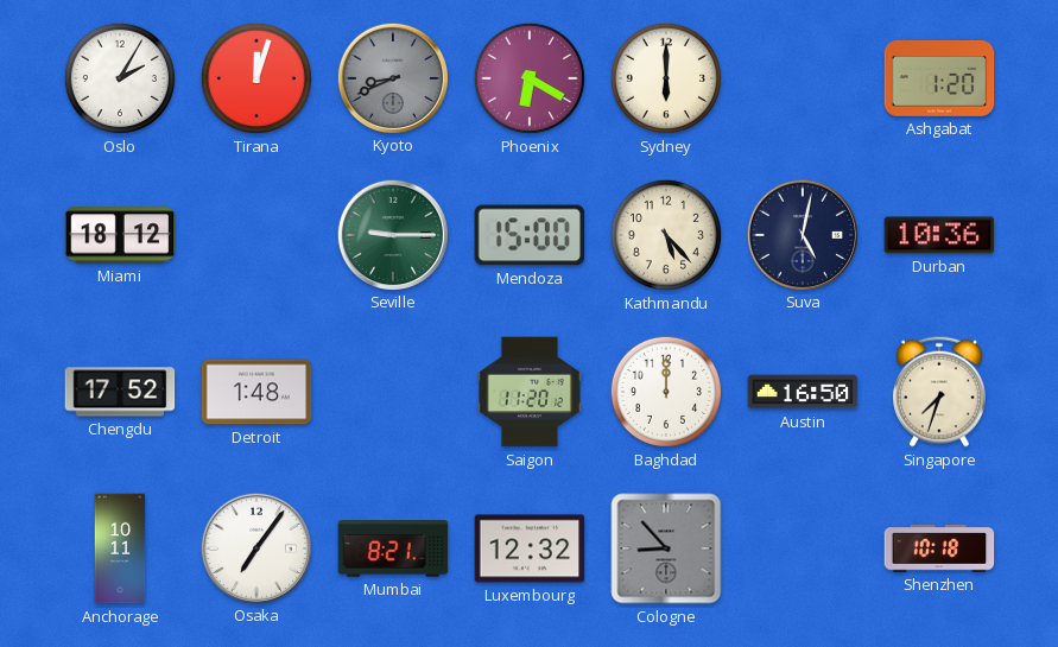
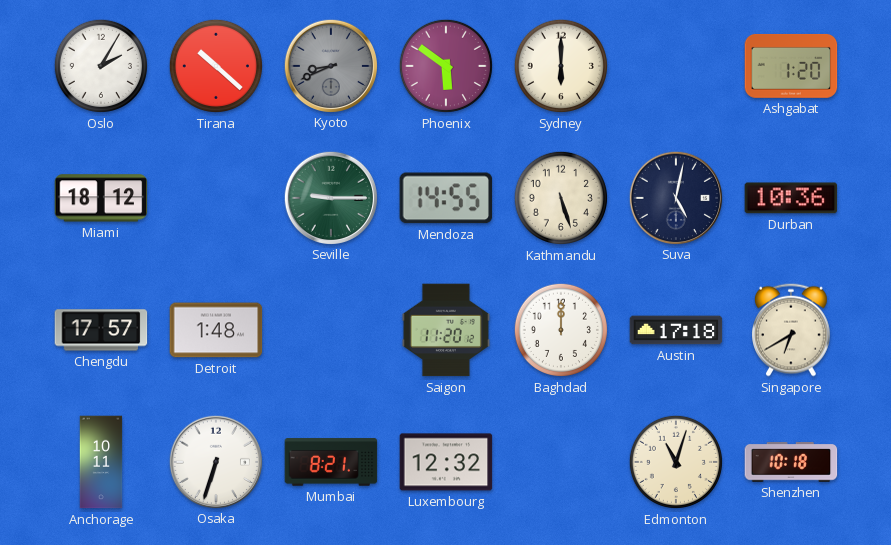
Tirana: 12:03 -> 10:22
Phoenix: 6:20 -> 5:51
Mendoza: 15:00 -> 14:55
Kathmandu: 5:23 -> 5:27
Chengdu: 17:52 -> 17:57
Austin: 16:50 -> 17:18
Singapore: 7:33 -> 6:40
Osaka: 7:06 -> 6:33
Cologne: 8:53 -> none
Edmonton: none -> 11:03
